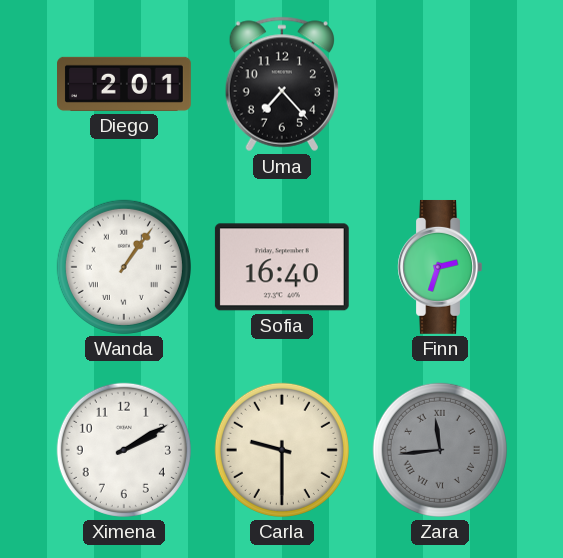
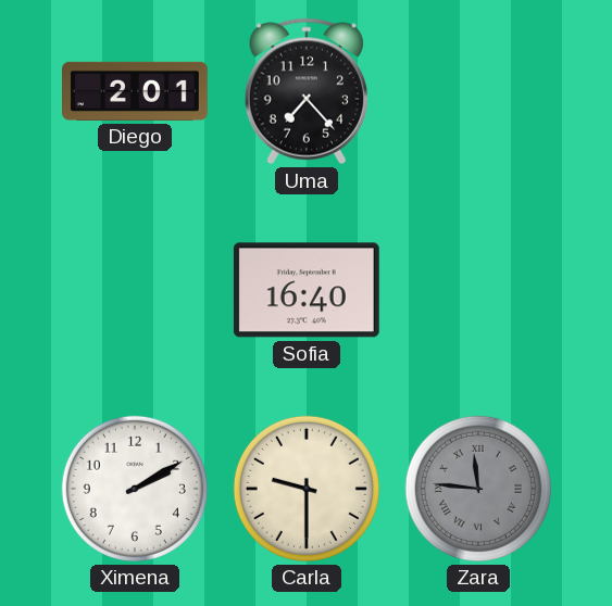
Wanda: 1:06 -> none
Finn: 2:33 -> none
Zara: 11:44 -> 11:46
